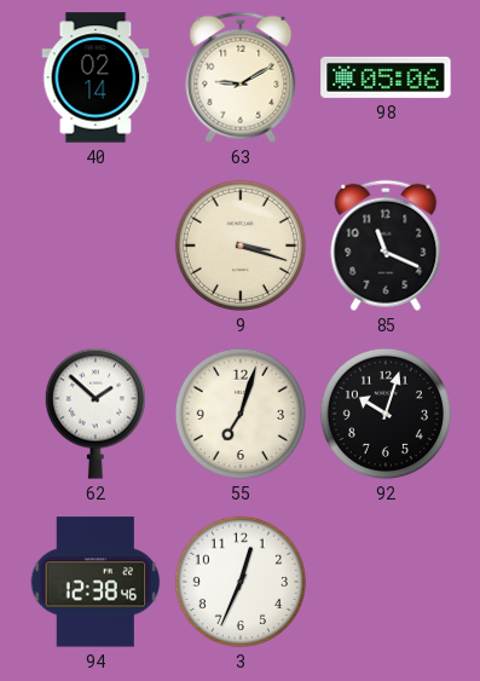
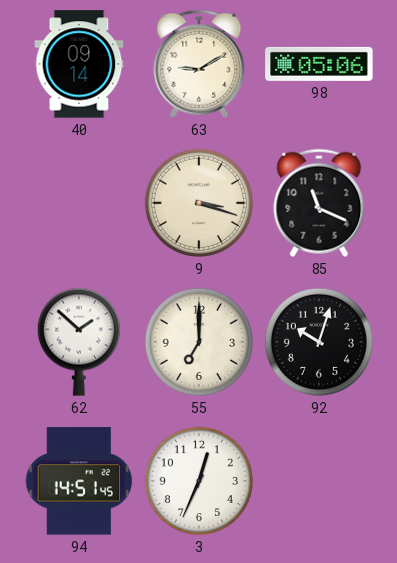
40: 02:14 -> 09:14
55: 7:03 -> 7:00
94: 12:38 -> 14:51
